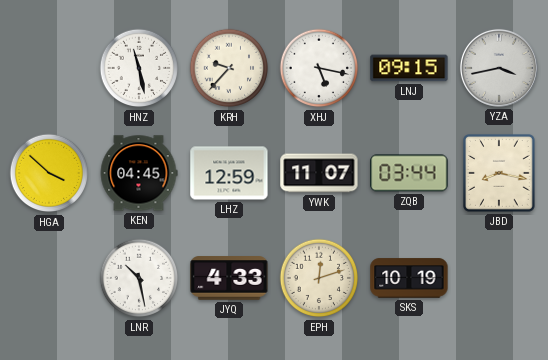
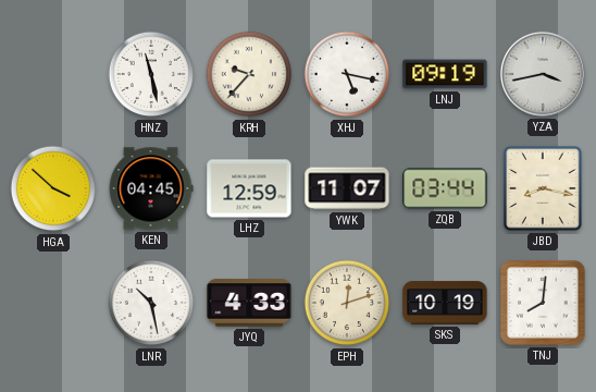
LNJ: 09:15 -> 09:19
TNJ: none -> 8:01
